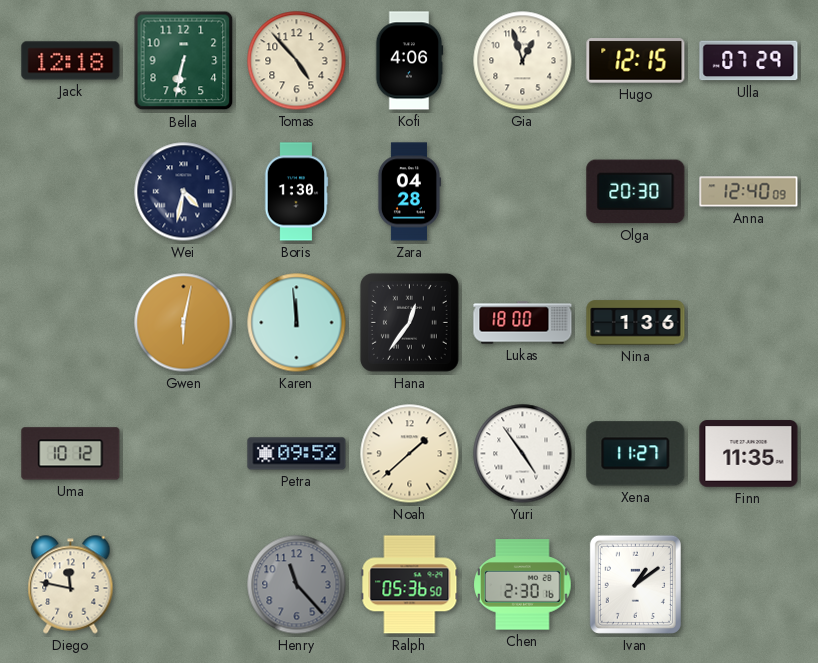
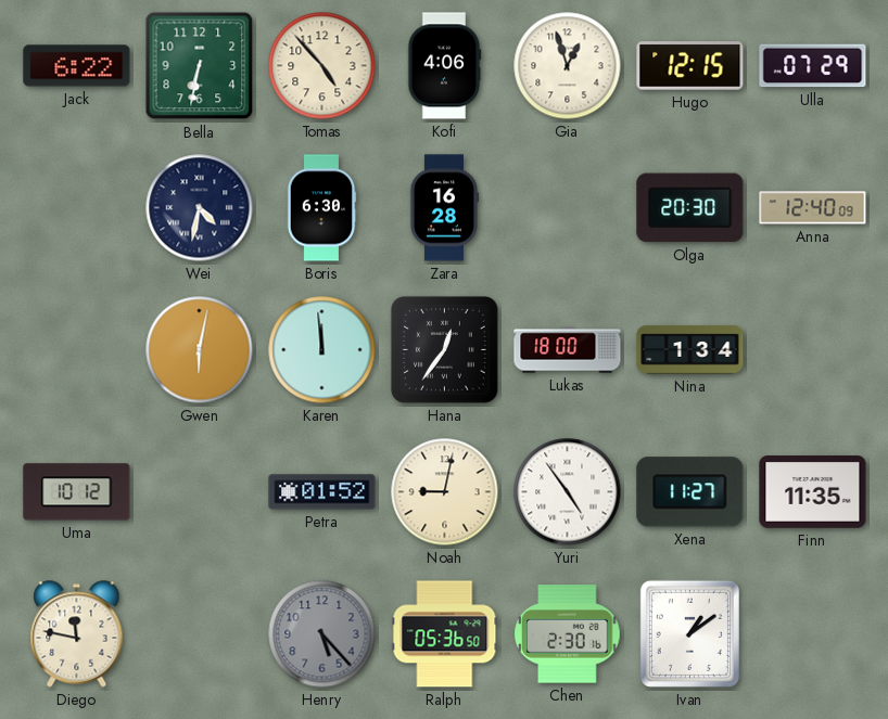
Jack: 12:18 -> 6:22
Boris: 1:30 -> 6:30
Zara: 04:28 -> 16:28
Nina: 1:36 -> 1:34
Petra: 09:52 -> 01:52
Noah: 1:38 -> 9:02
Henry: 11:23 -> 5:23
